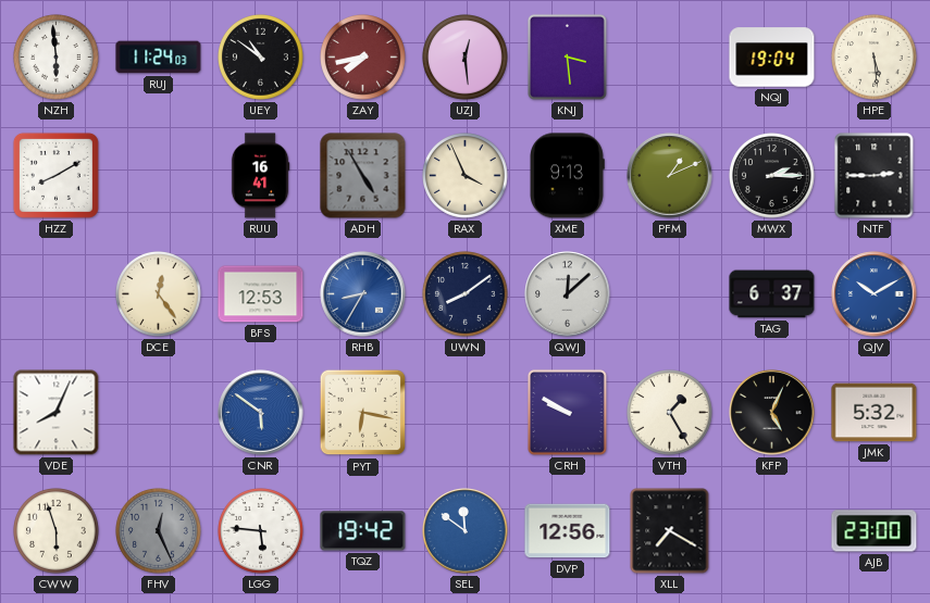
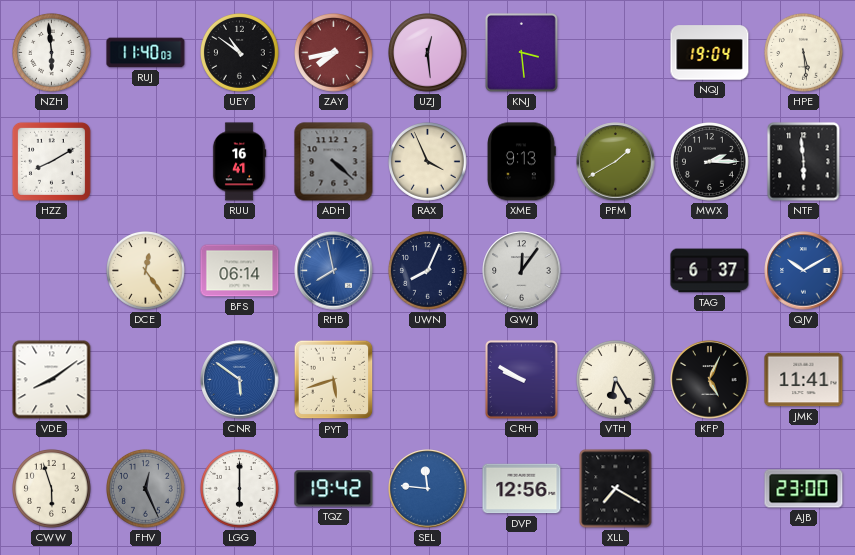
RUJ: 11:24 -> 11:40
ADH: 4:55 -> 4:22
PFM: 1:11 -> 1:40
NTF: 2:45 -> 5:59
BFS: 12:53 -> 06:14
RHB: 8:35 -> 7:58
UWN: 8:09 -> 8:04
QWJ: 12:08 -> 12:06
VDE: 8:04 -> 8:09
PYT: 6:17 -> 5:42
VTH: 1:25 -> 6:25
JMK: 5:32 -> 11:41
LGG: 5:46 -> 6:00
SEL: 11:51 -> 11:46
